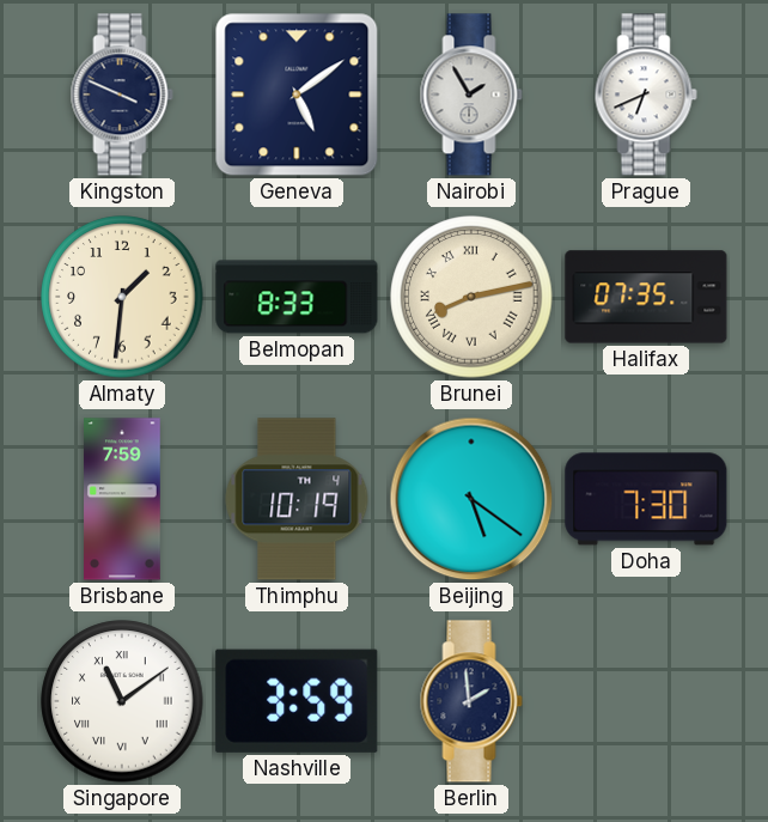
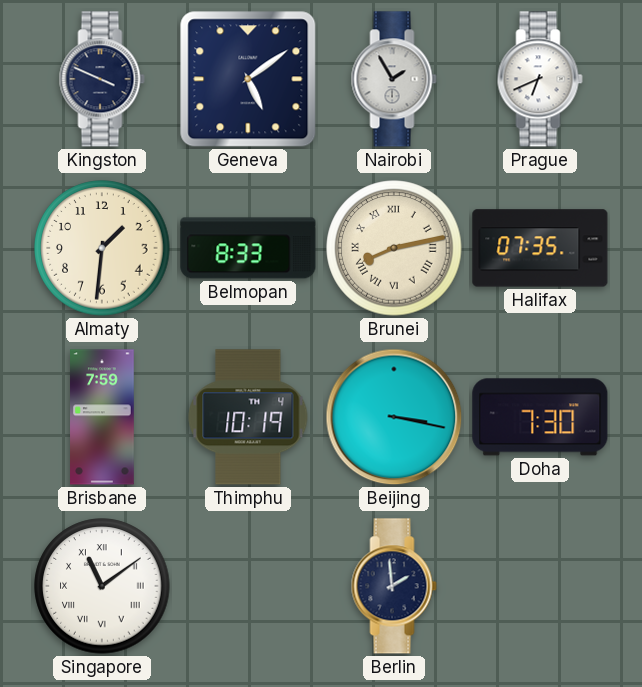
Beijing: 5:21 -> 3:17
Nashville: 3:59 -> none
